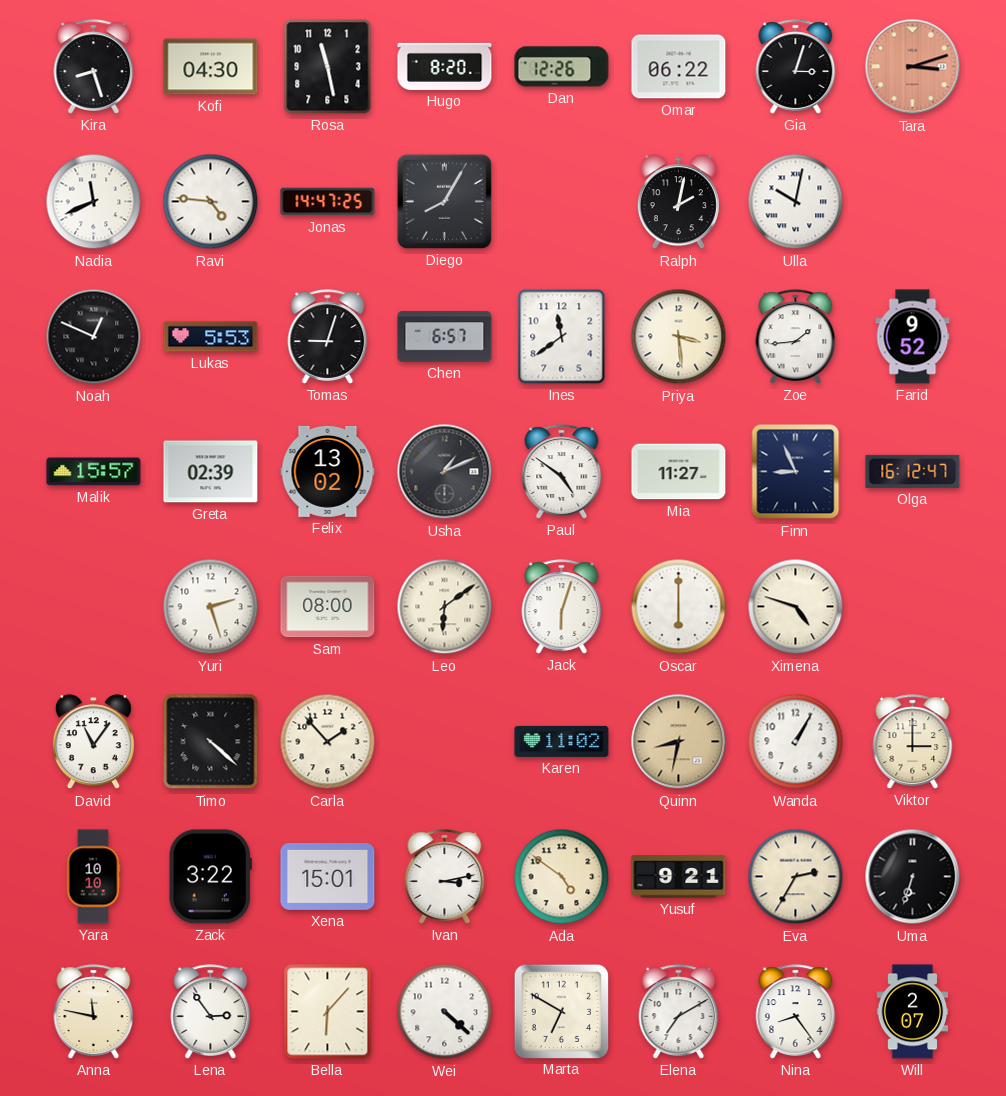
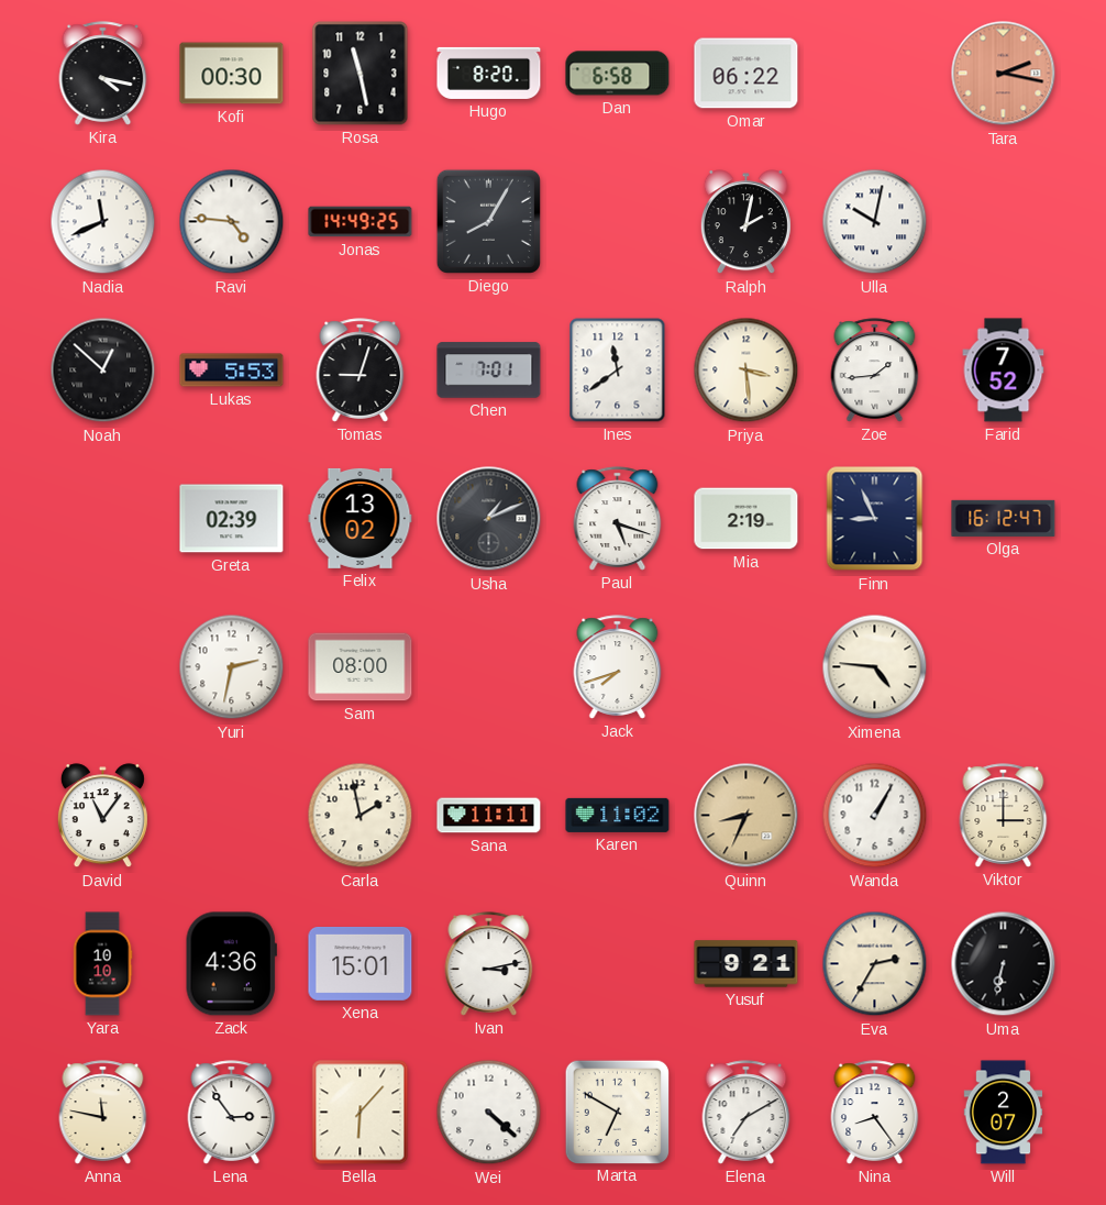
Kira: 8:27 -> 4:17
Kofi: 04:30 -> 00:30
Dan: 12:26 -> 6:58
Gia: 3:03 -> none
Tara: 3:12 -> 2:17
Jonas: 14:47 -> 14:49
Noah: 12:49 -> 12:52
Chen: 6:57 -> 7:01
Farid: 9:52 -> 7:52
Malik: 15:57 -> none
Paul: 4:51 -> 5:18
Mia: 11:27 -> 2:19
Yuri: 2:27 -> 2:32
Leo: 6:09 -> none
Jack: 6:03 -> 7:42
Oscar: 6:00 -> none
Ximena: 4:48 -> 4:46
Timo: 4:22 -> none
Carla: 1:53 -> 1:58
Sana: none -> 11:11
Quinn: 8:32 -> 8:34
Zack: 3:22 -> 4:36
Ada: 4:51 -> none
Uma: 6:33 -> 6:32
